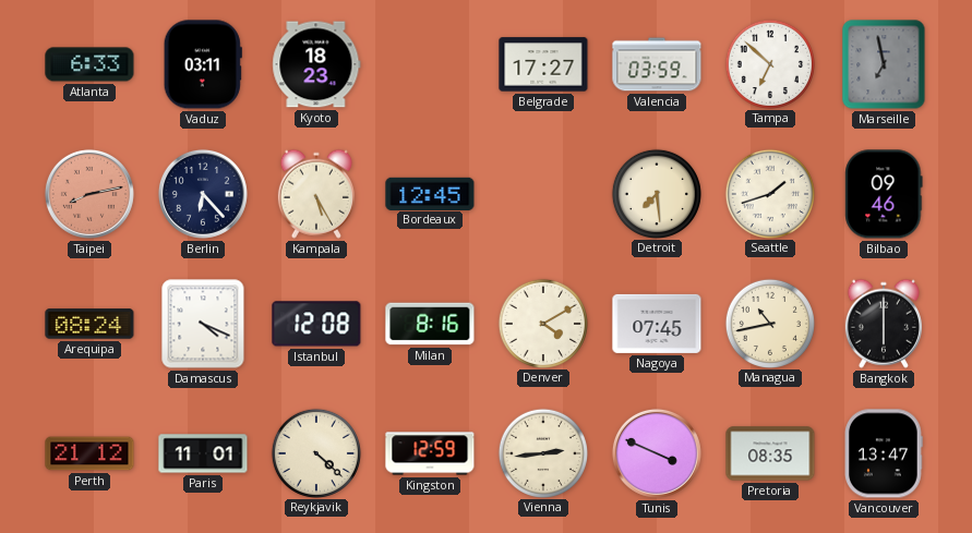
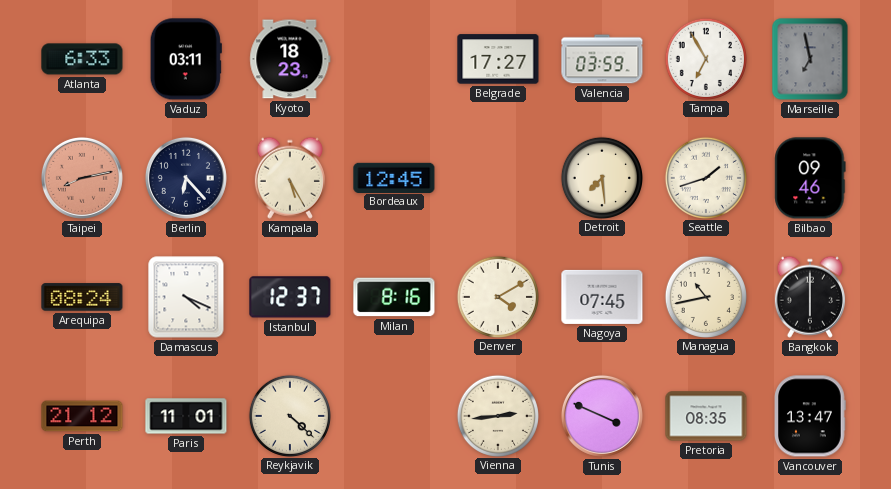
Tampa: 6:52 -> 6:55
Istanbul: 12:08 -> 12:37
Kingston: 12:59 -> none
